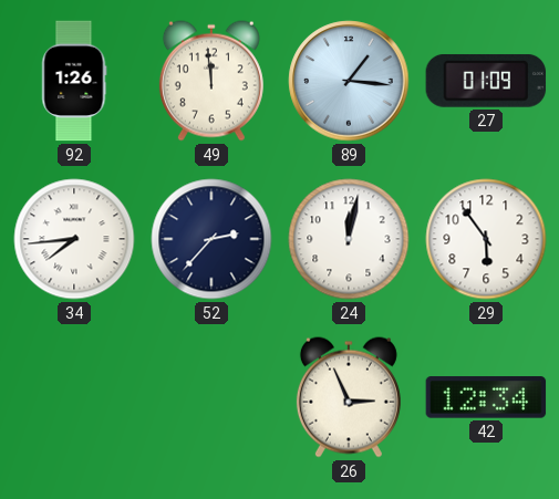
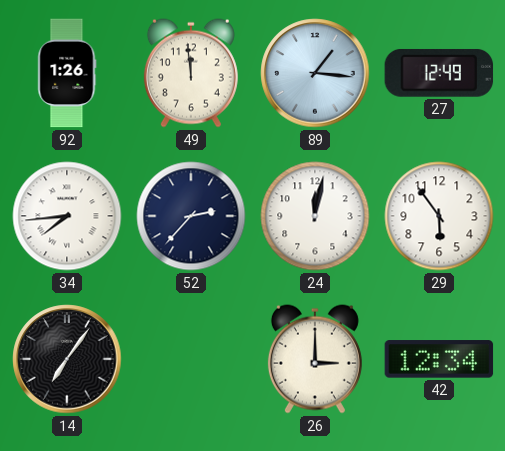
27: 01:09 -> 12:49
14: none -> 7:06
26: 2:56 -> 3:00
